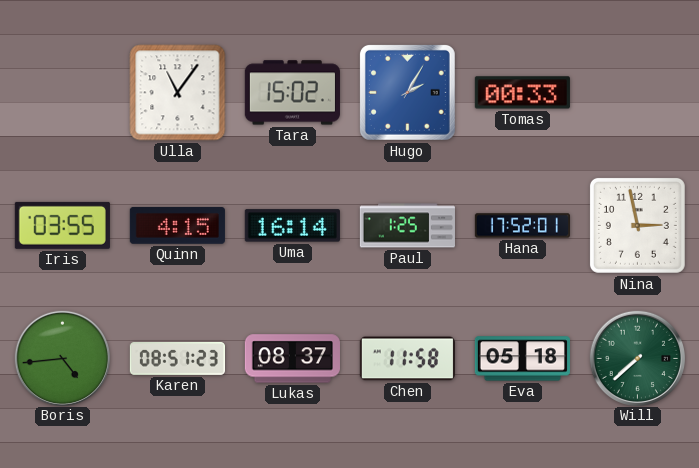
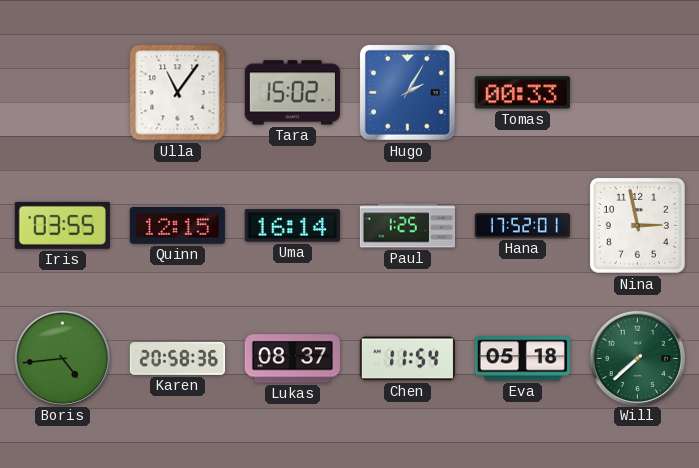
Quinn: 4:15 -> 12:15
Karen: 08:51 -> 20:58
Chen: 11:58 -> 11:54
